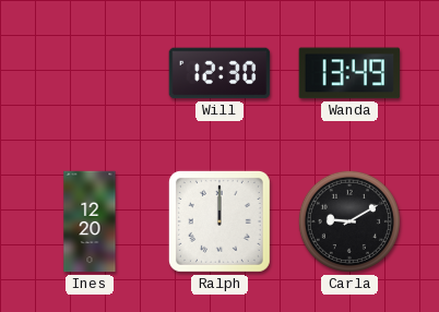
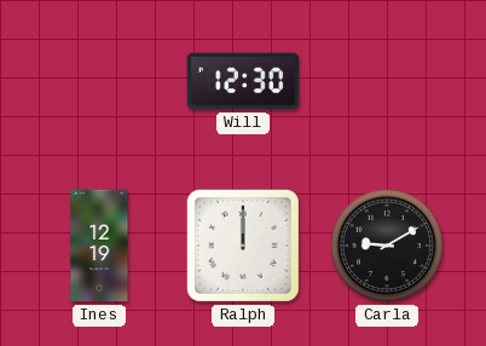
Wanda: 13:49 -> none
Ines: 12:20 -> 12:19
